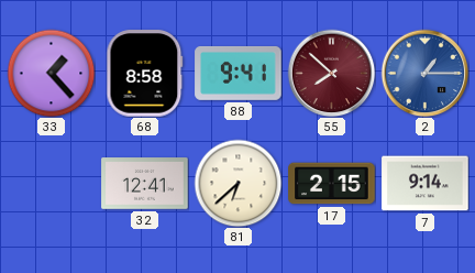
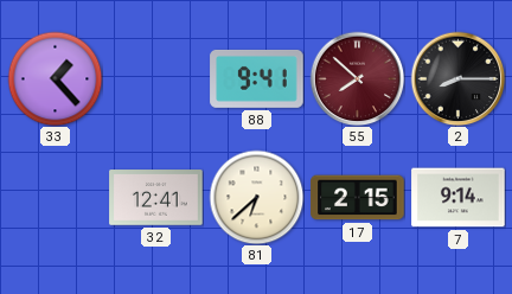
68: 8:58 -> none
2: 1:15 -> 8:15
2 dial: blue -> black
